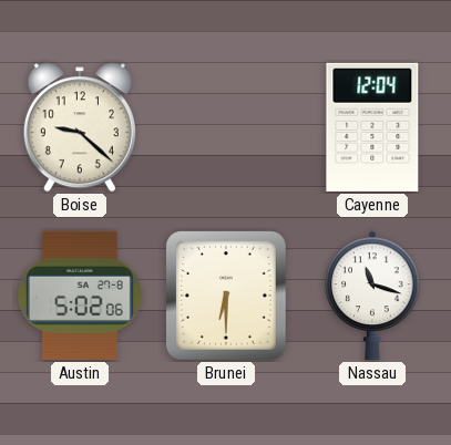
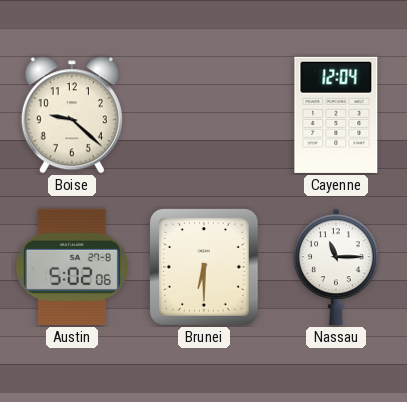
Nassau: 11:18 -> 11:15
